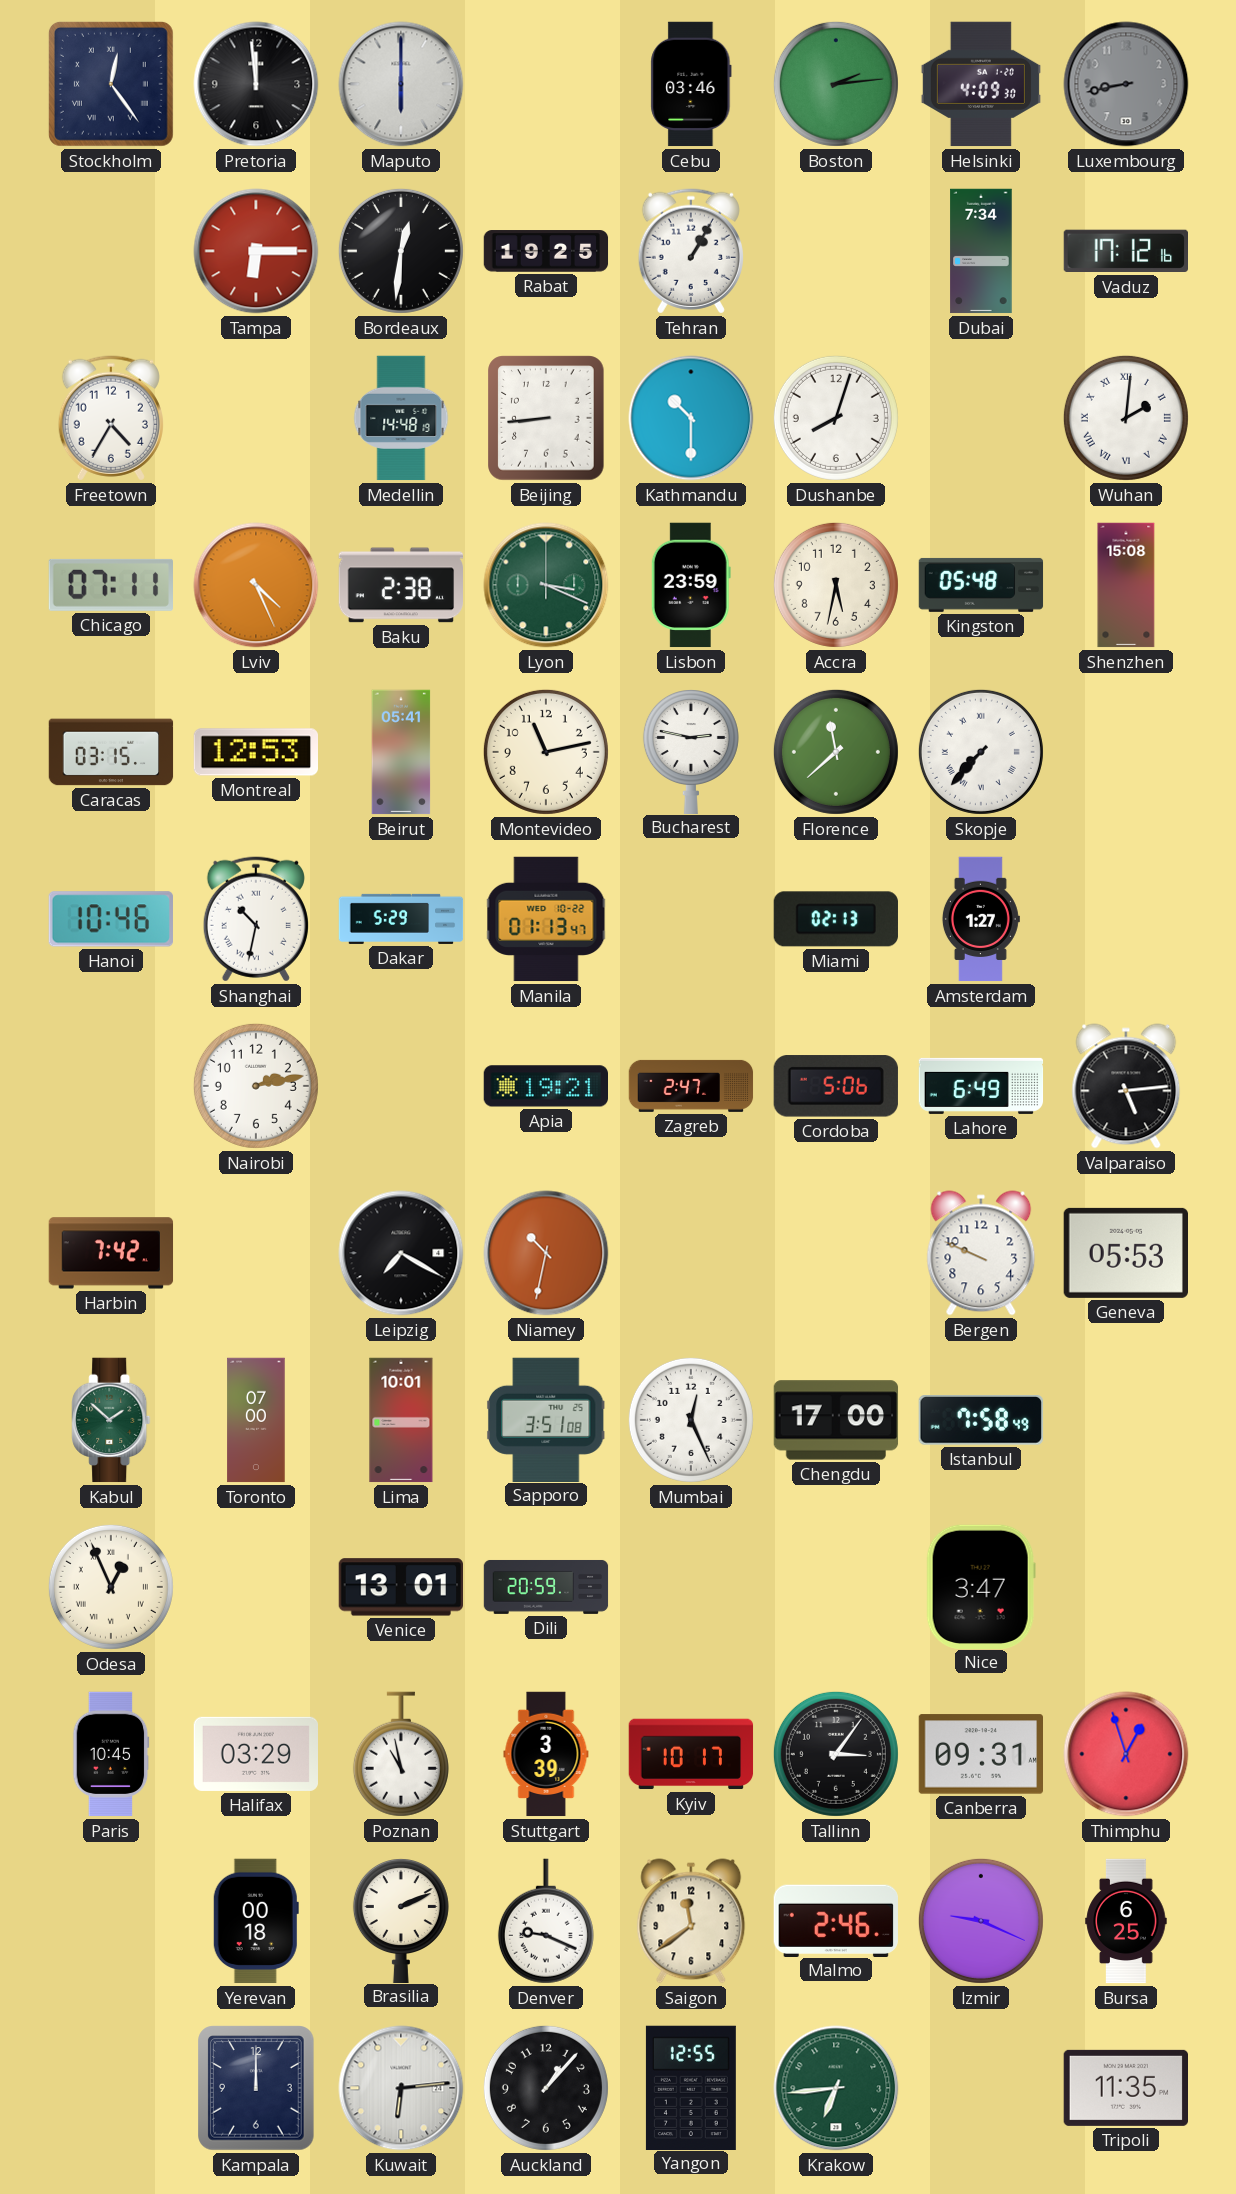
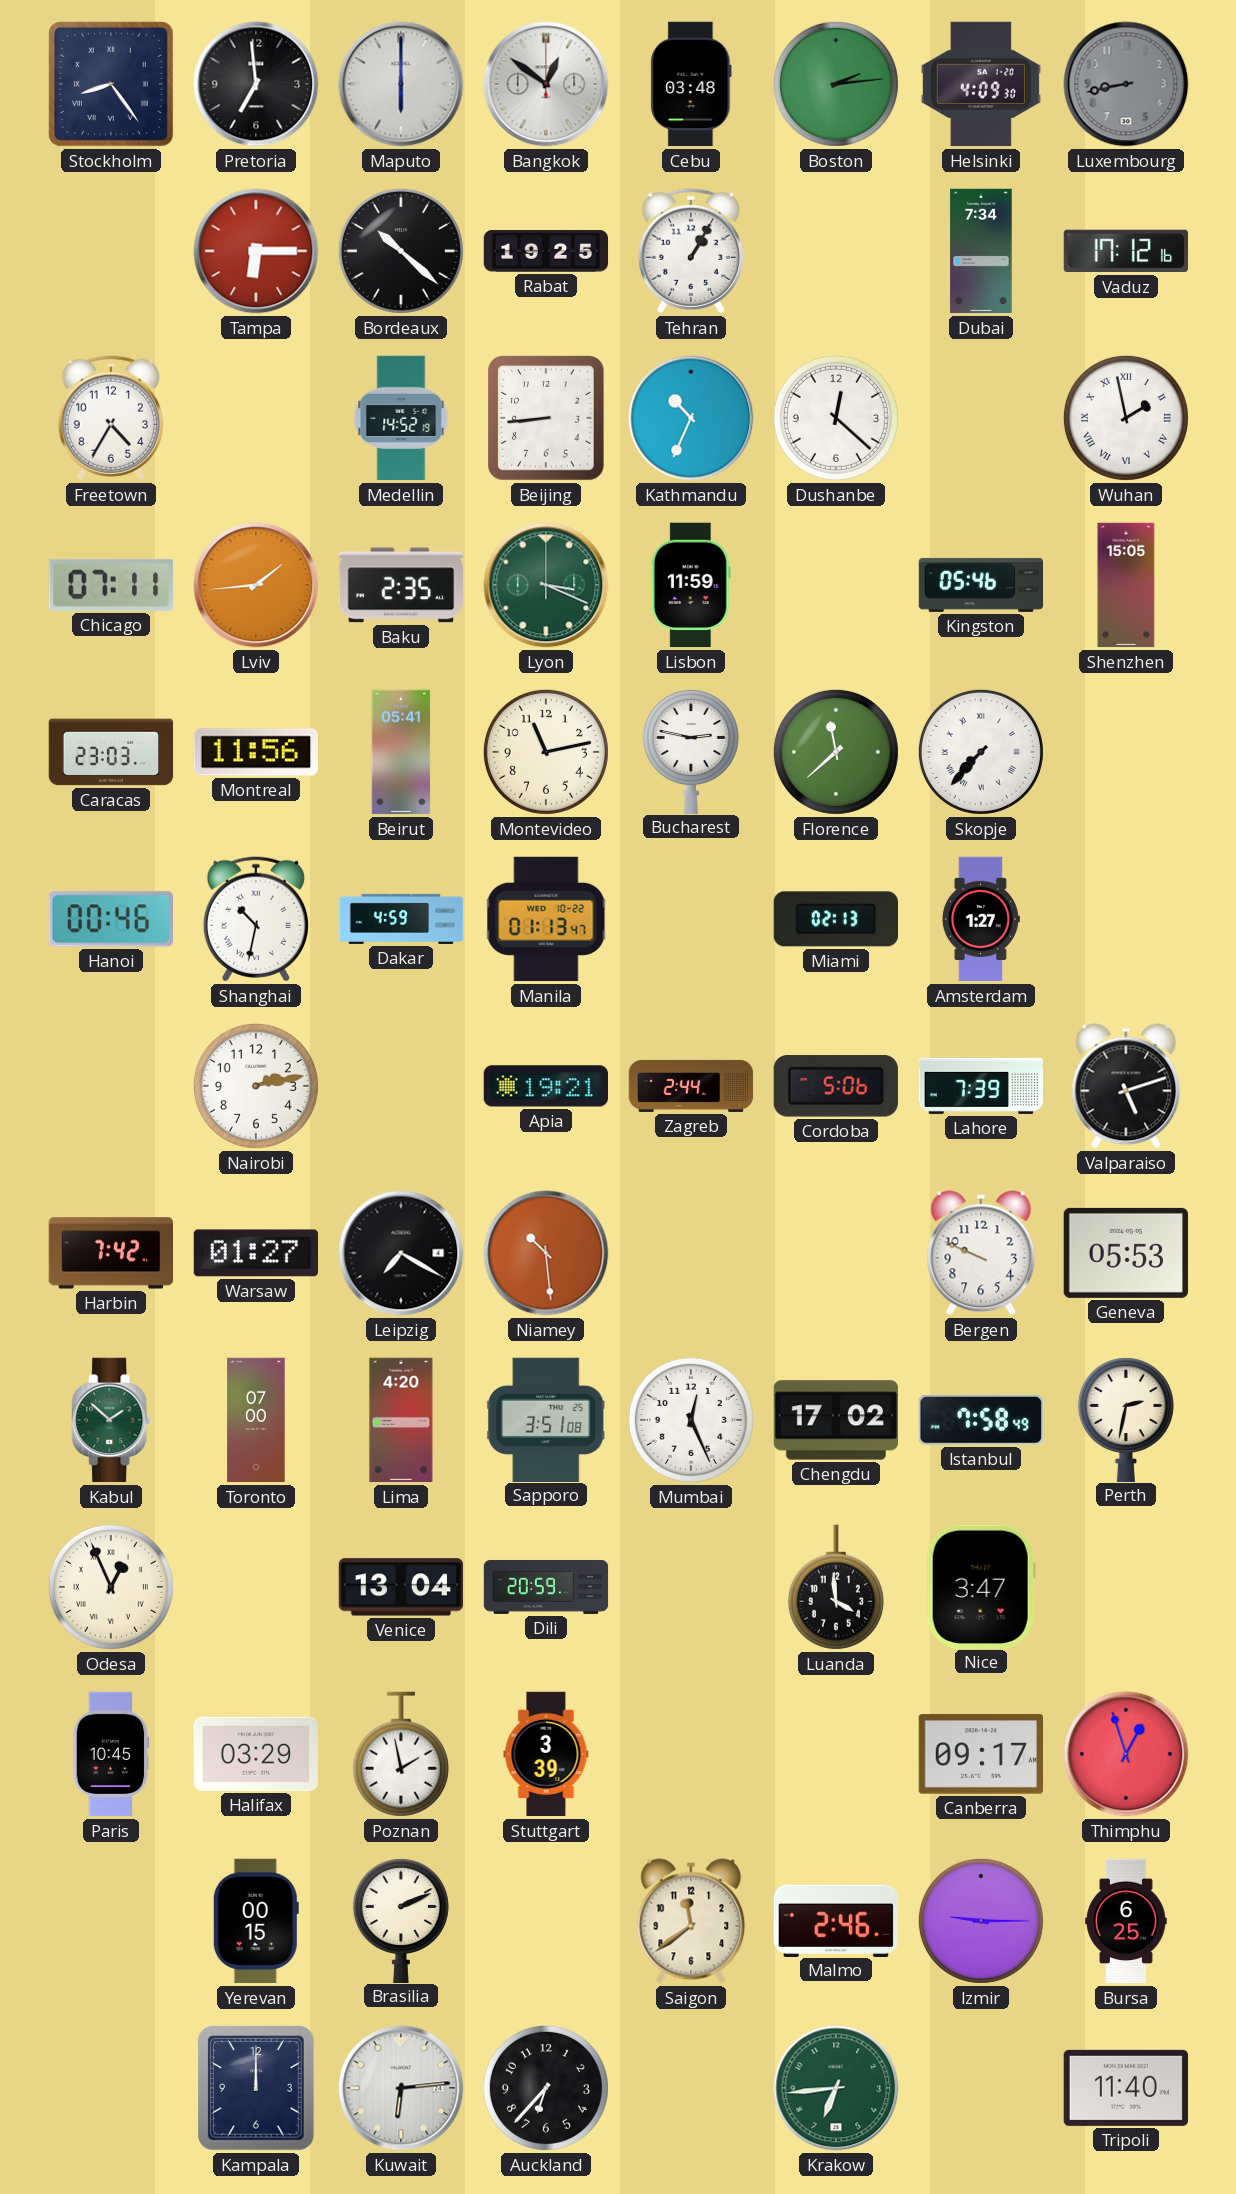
Stockholm: 12:24 -> 8:24
Pretoria: 11:59 -> 6:59
Bangkok: none -> 12:51
Cebu: 03:46 -> 03:48
Bordeaux: 12:31 -> 10:22
Medellin: 14:48 -> 14:52
Kathmandu: 10:30 -> 10:34
Dushanbe: 8:03 -> 12:22
Wuhan: 2:01 -> 1:58
Lviv: 4:26 -> 1:44
Baku: 2:38 -> 2:35
Lisbon: 23:59 -> 11:59
Accra: 5:32 -> none
Kingston: 05:48 -> 05:46
Shenzhen: 15:08 -> 15:05
Caracas: 03:15 -> 23:03
Montreal: 12:53 -> 11:56
Hanoi: 10:46 -> 00:46
Dakar: 5:29 -> 4:59
Zagreb: 2:47 -> 2:44
Lahore: 6:49 -> 7:39
Valparaiso: 5:14 -> 5:12
Warsaw: none -> 01:27
Niamey: 10:32 -> 10:29
Lima: 10:01 -> 4:20
Chengdu: 17:00 -> 17:02
Perth: none -> 2:32
Venice: 13:01 -> 13:04
Luanda: none -> 3:59
Poznan: 10:58 -> 1:58
Kyiv: 10:17 -> none
Tallinn: 3:06 -> none
Canberra: 09:31 -> 09:17
Yerevan: 00:18 -> 00:15
Denver: 9:19 -> none
Izmir: 9:19 -> 9:15
Auckland: 1:07 -> 6:37
Yangon: 12:55 -> none
Tripoli: 11:35 -> 11:40
